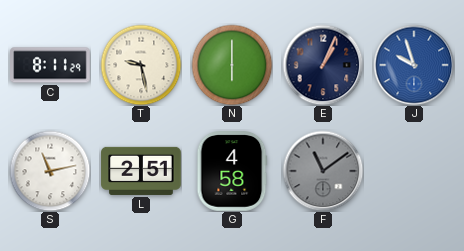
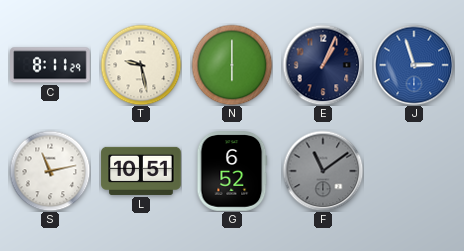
J: 9:57 -> 2:57
L: 2:51 -> 10:51
G: 4:58 -> 6:52
